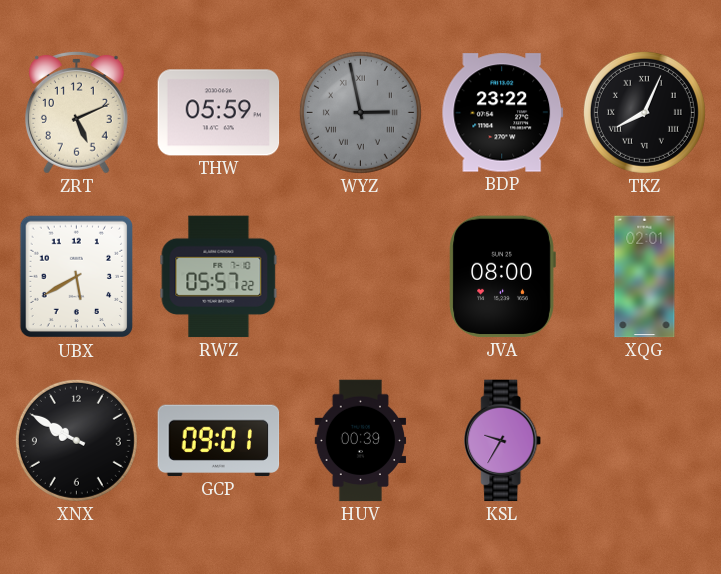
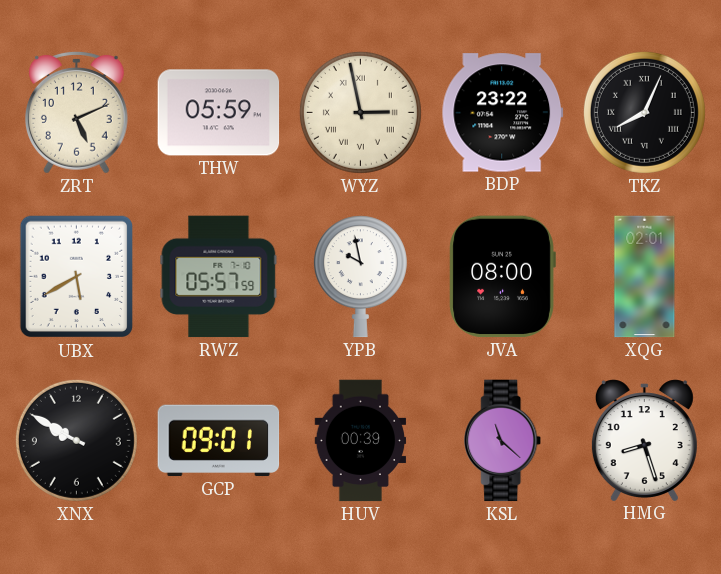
WYZ dial: grey -> cream
RWZ: 05:57:22 -> 05:57:59
YPB: none -> 9:58
KSL: 9:35 -> 11:22
HMG: none -> 8:27
